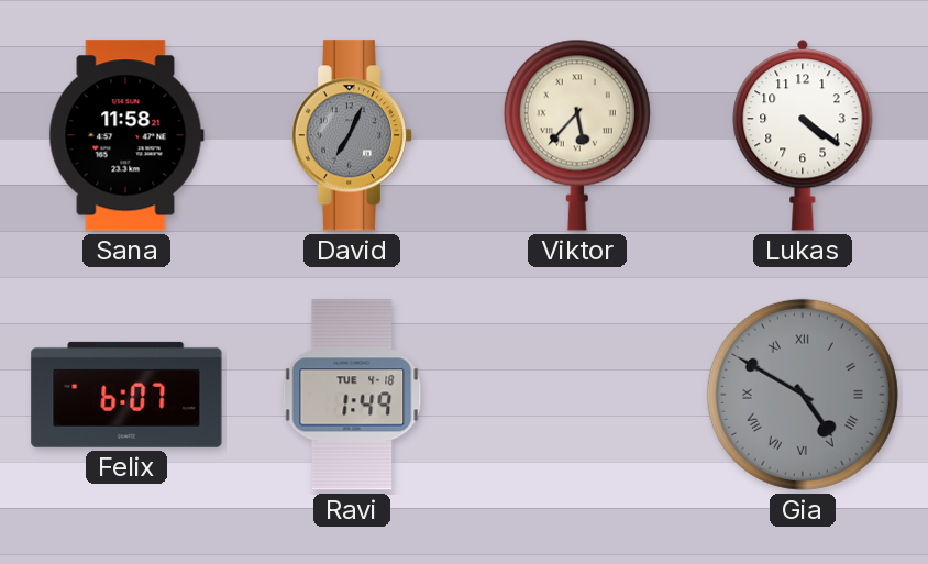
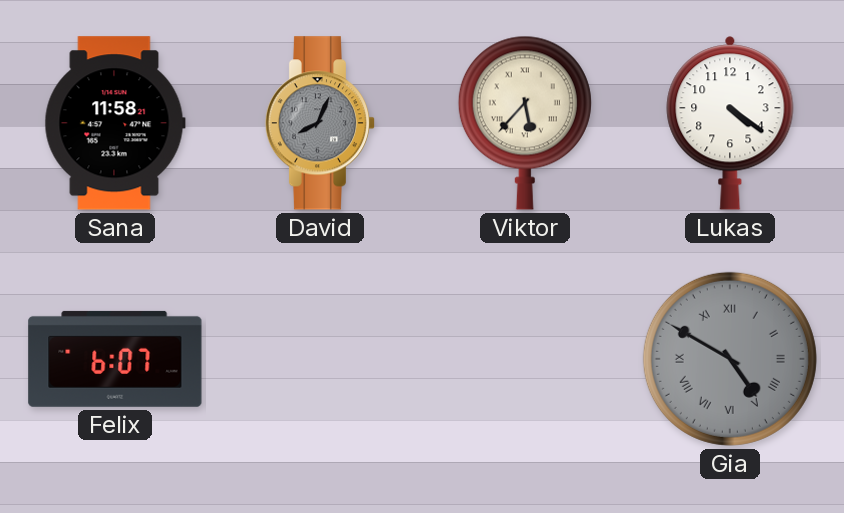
David: 7:04 -> 8:04
Ravi: 1:49 -> none
